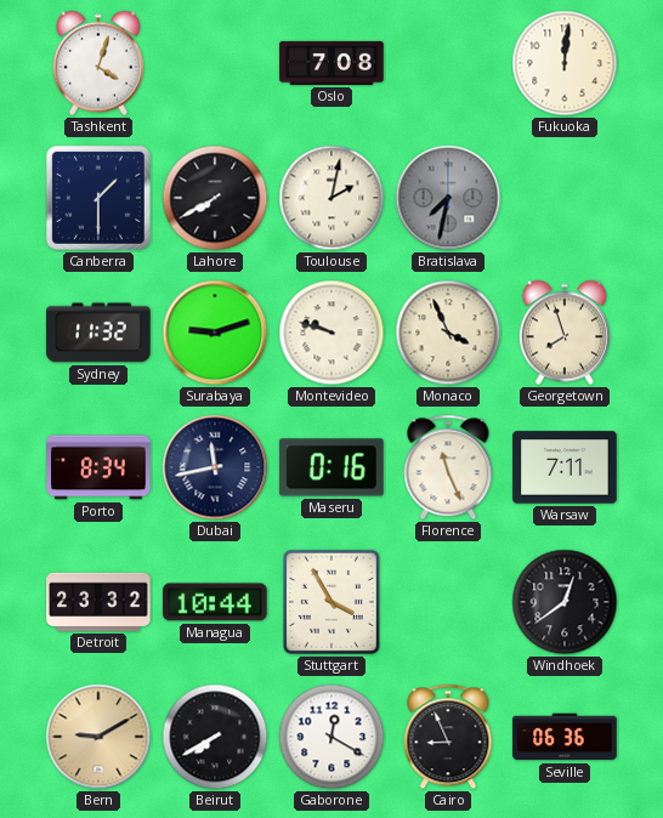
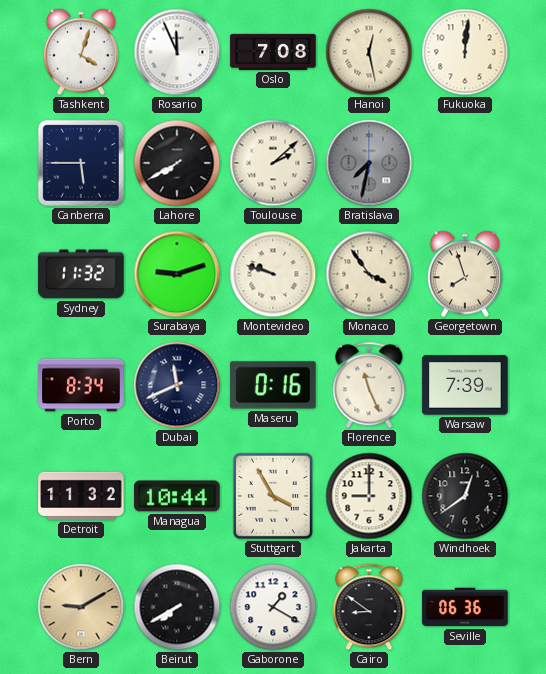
Rosario: none -> 11:56
Hanoi: none -> 12:28
Canberra: 1:30 -> 5:45
Toulouse: 2:02 -> 2:08
Monaco: 3:56 -> 3:54
Dubai: 11:43 -> 11:41
Warsaw: 7:11 -> 7:39
Detroit: 23:32 -> 11:32
Jakarta: none -> 9:00
Gaborone: 12:20 -> 1:20
Cairo: 8:56 -> 8:51
